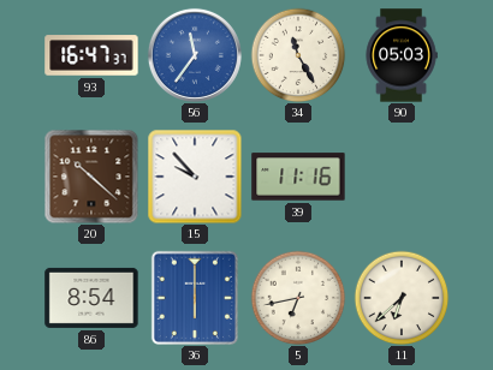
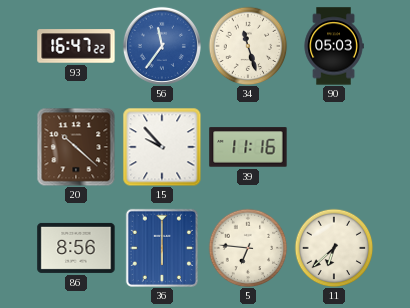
93: 16:47:37 -> 16:47:22
34: 11:25 -> 11:27
86: 8:54 -> 8:56
5: 6:43 -> 6:46
